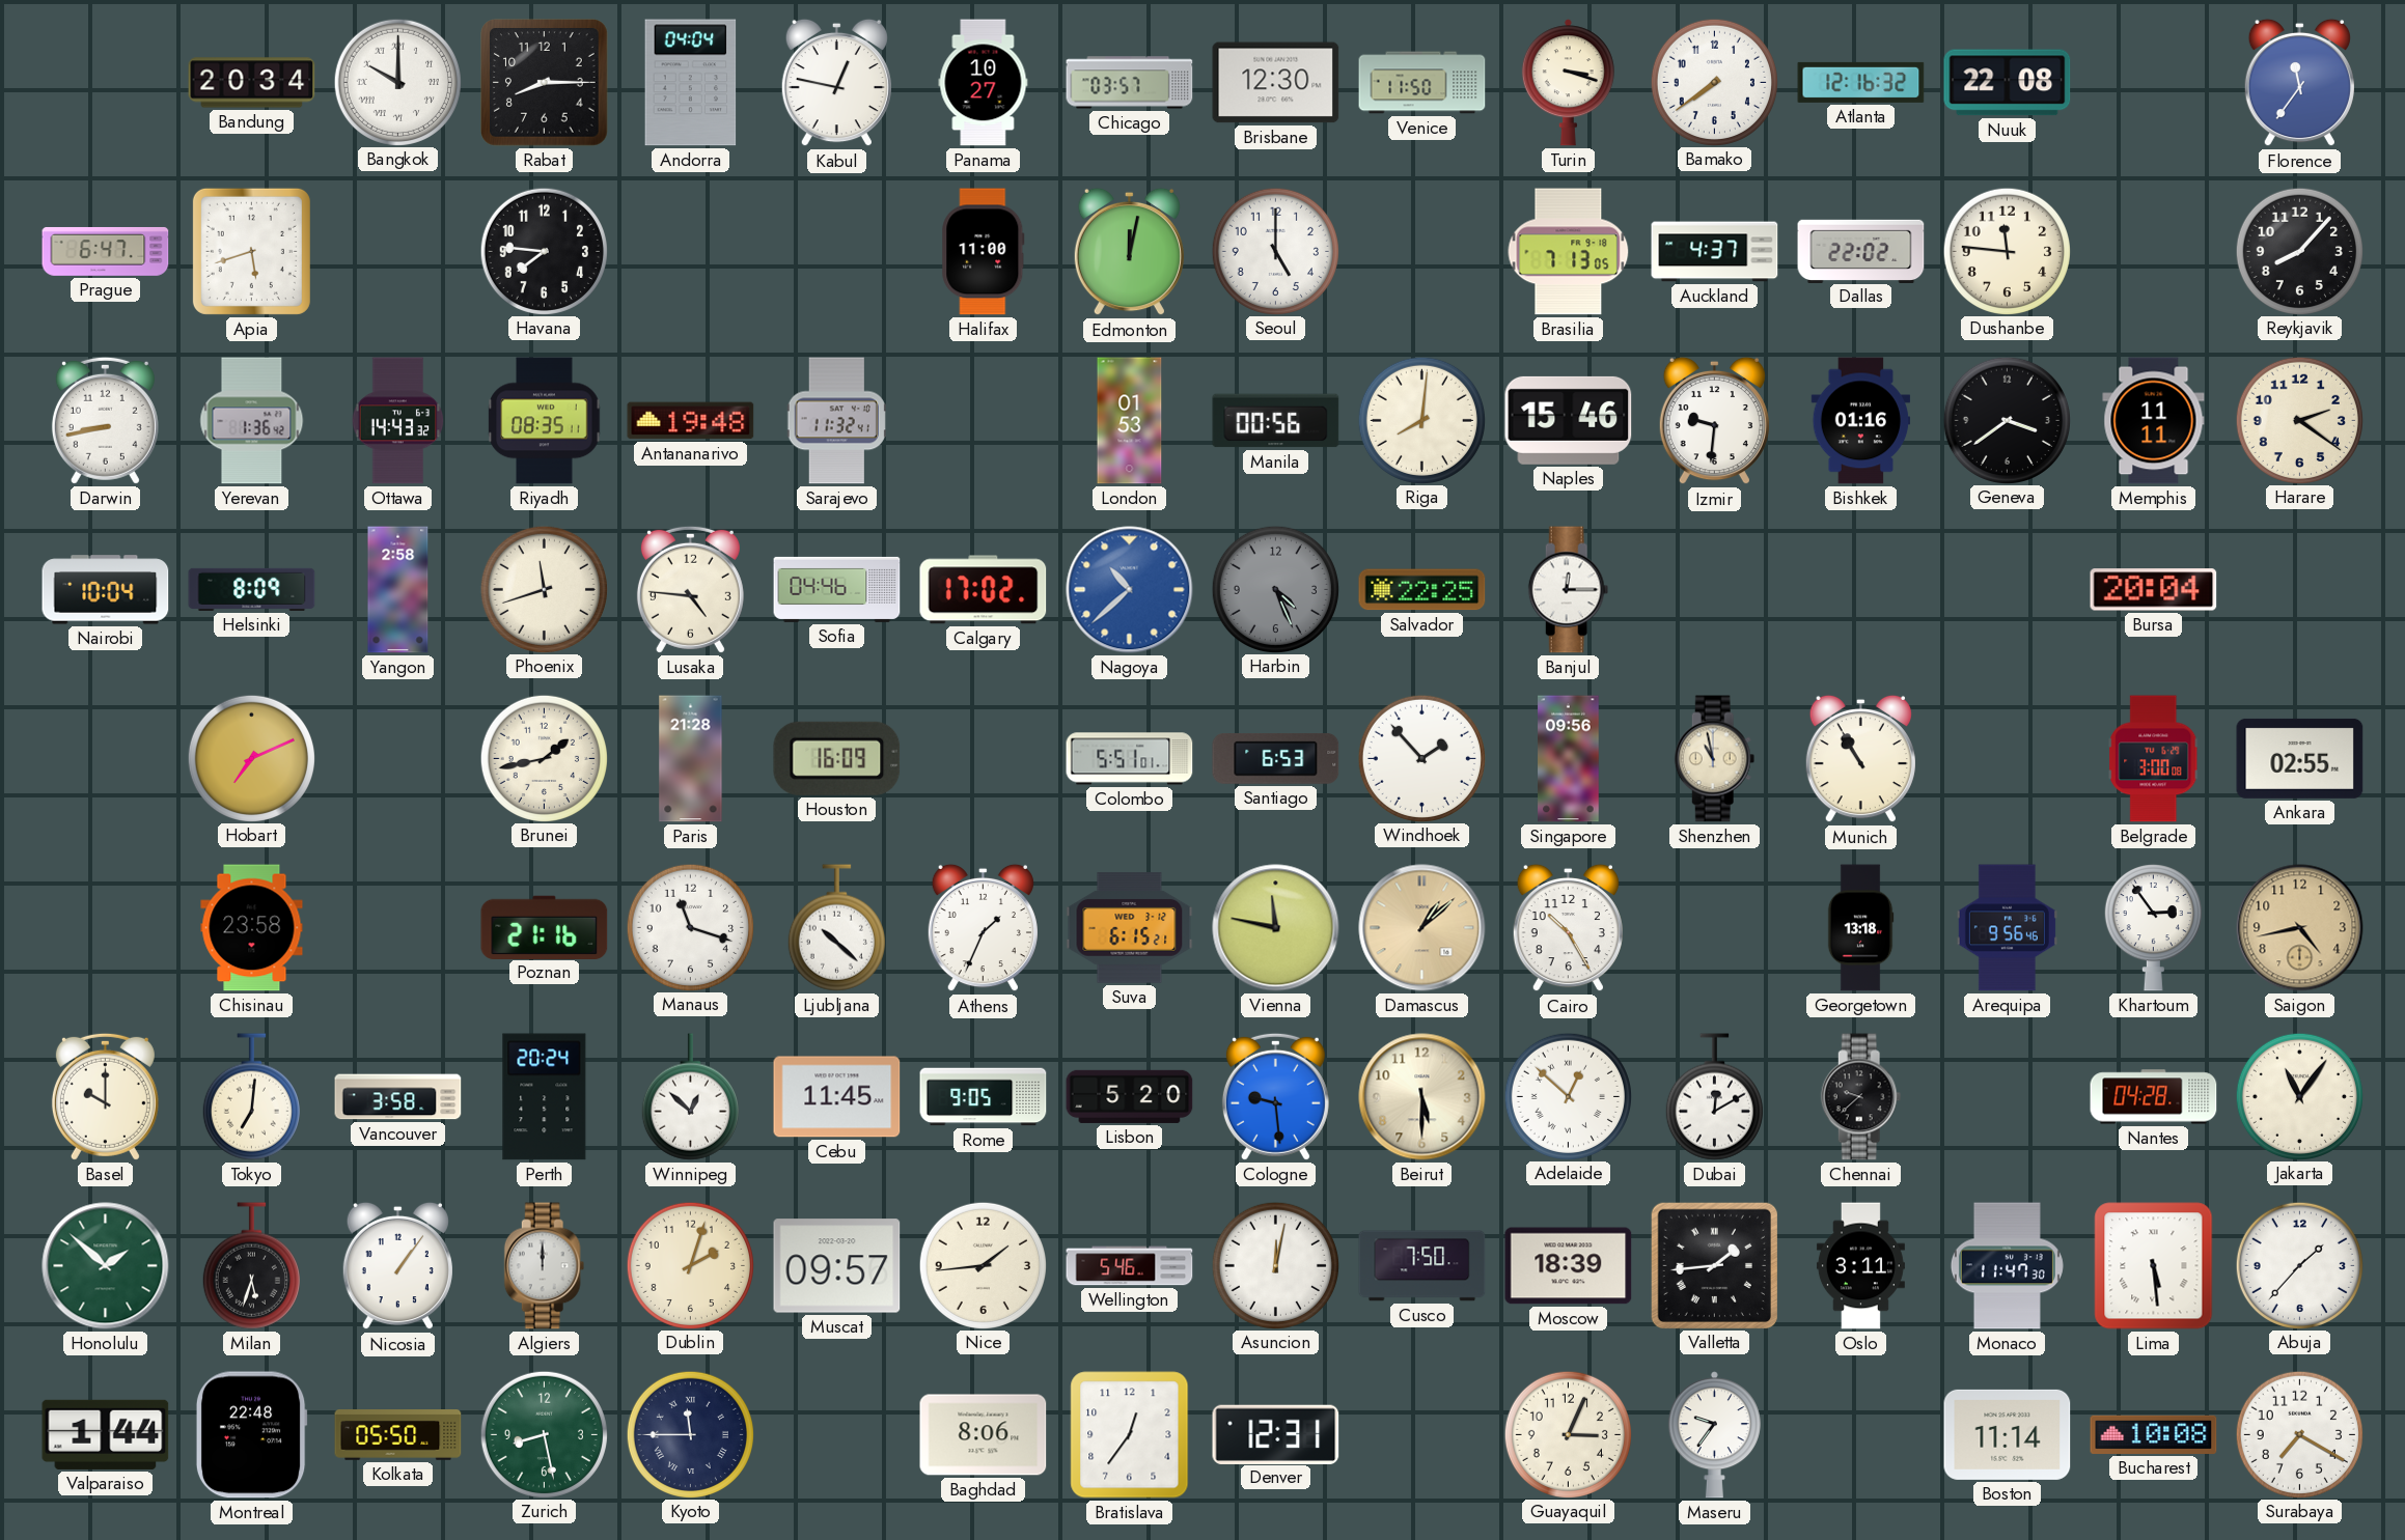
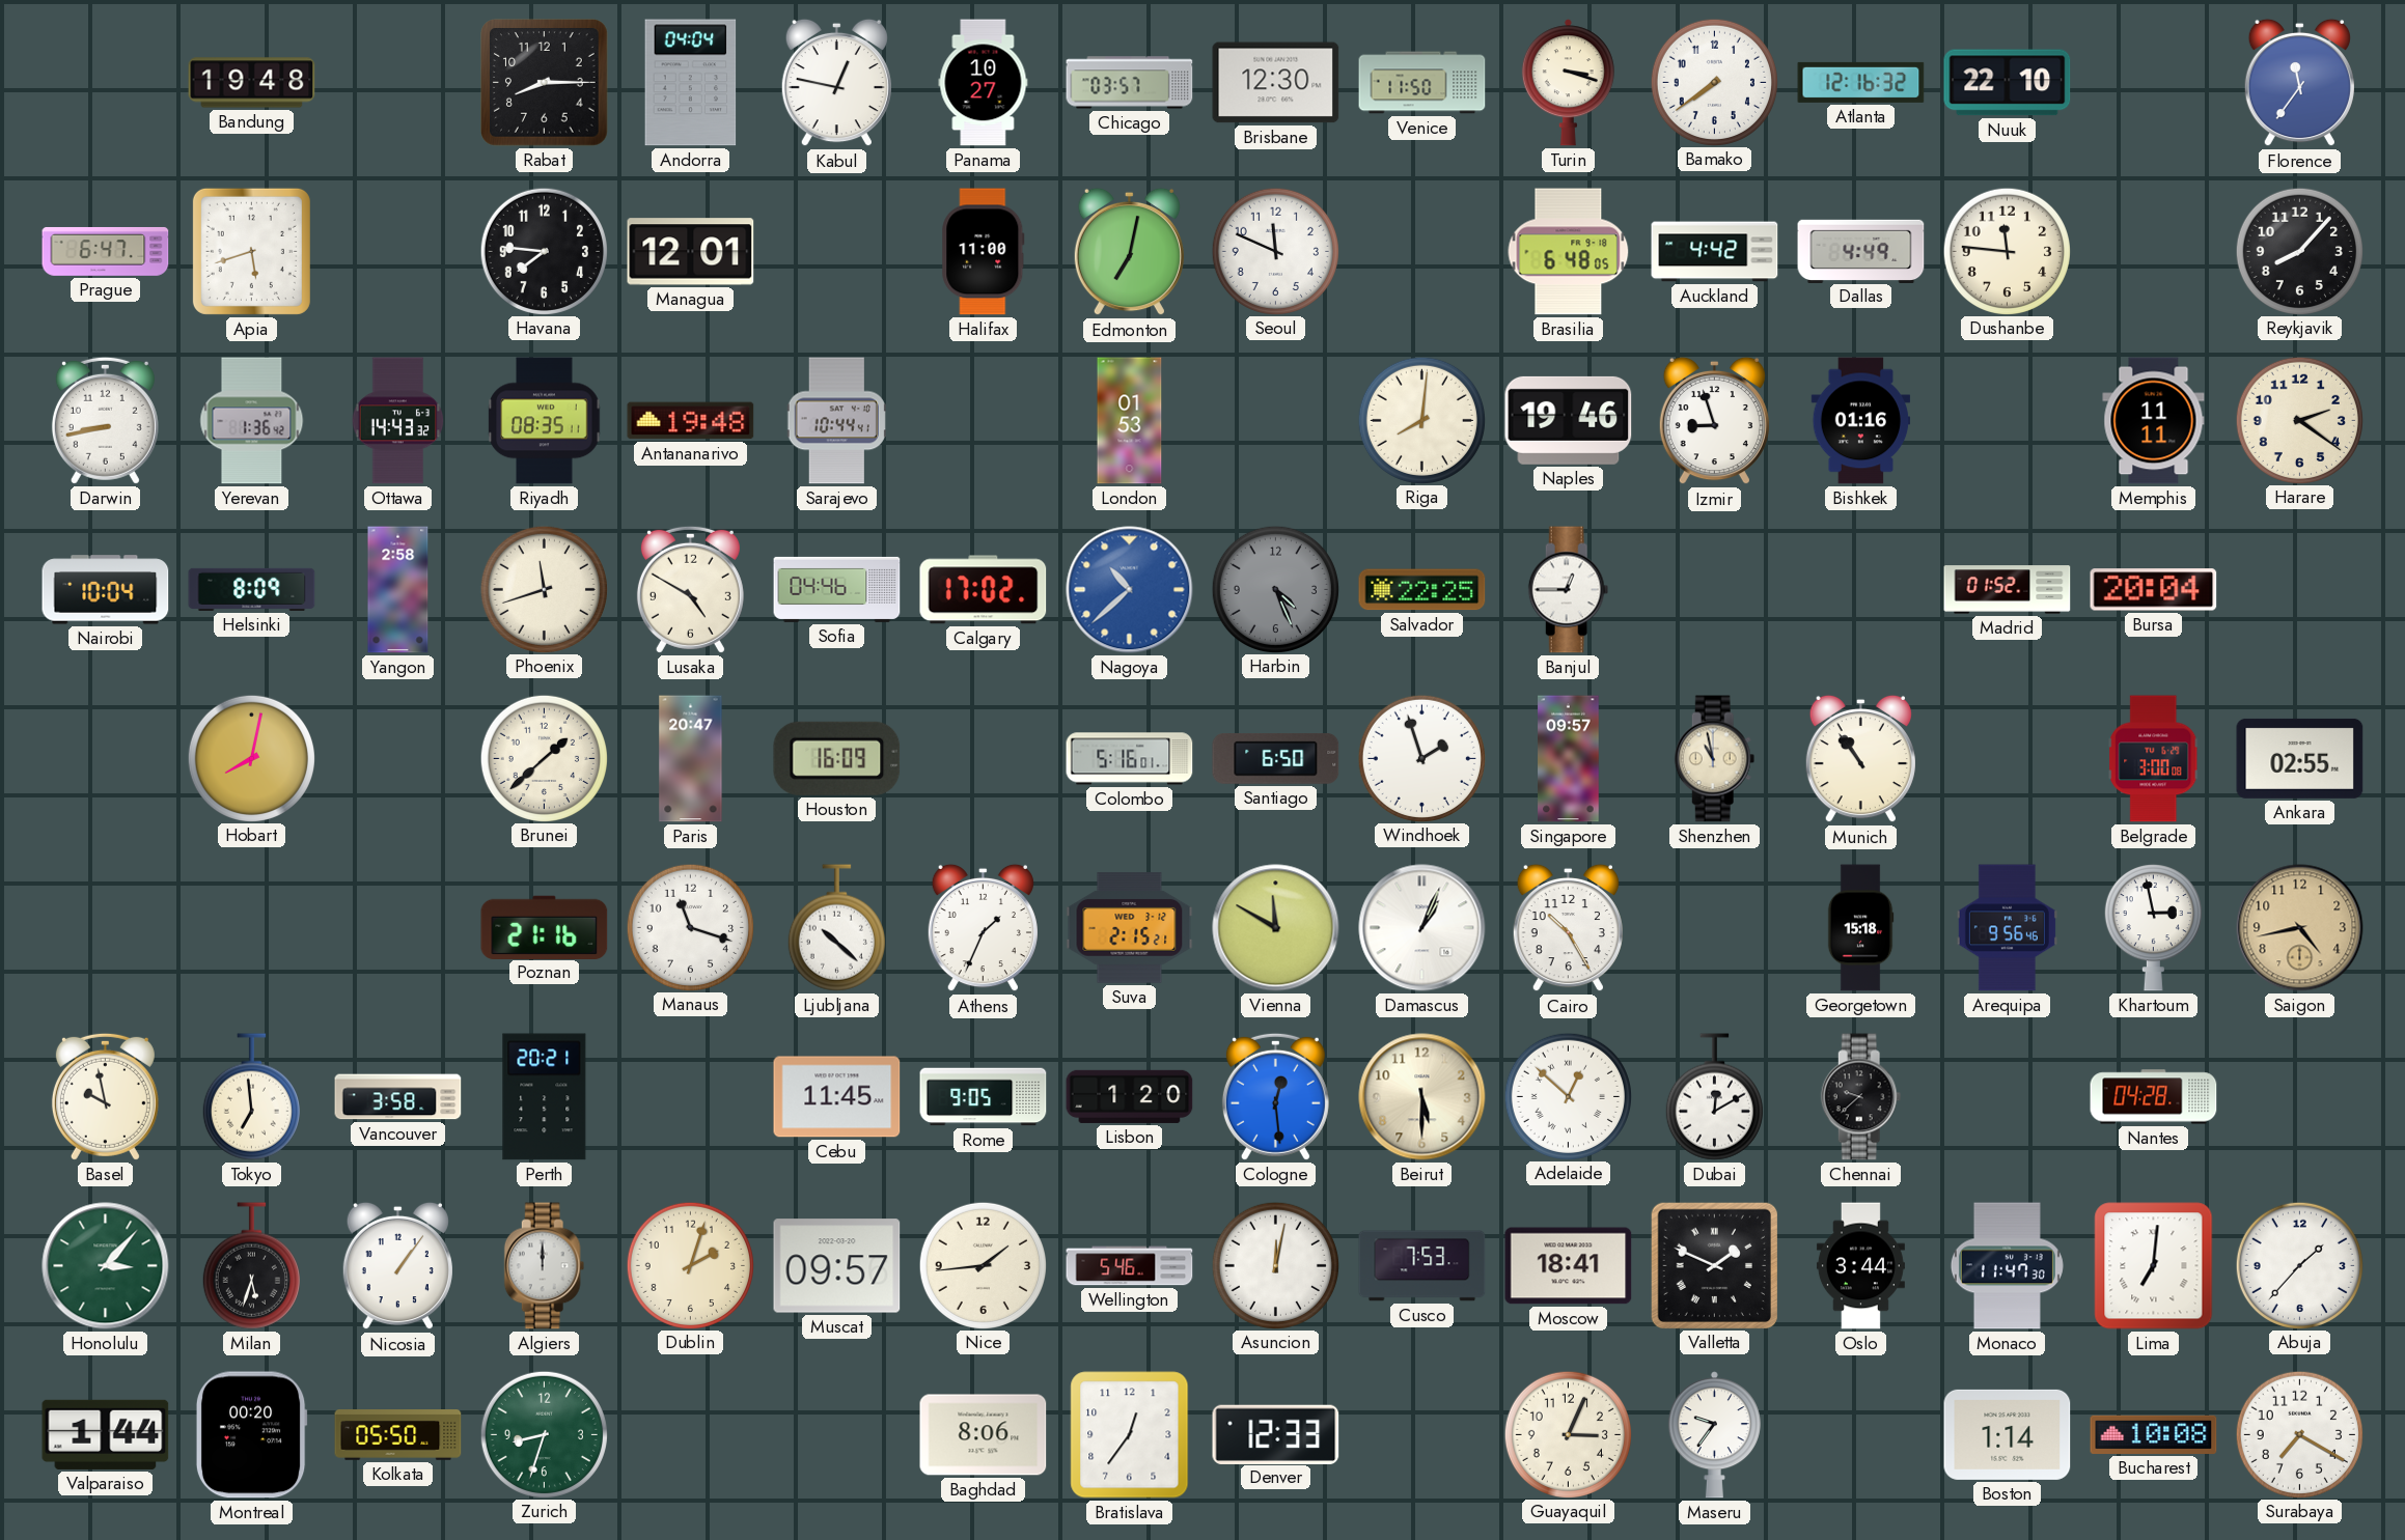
Bandung: 20:34 -> 19:48
Bangkok: 10:00 -> none
Nuuk: 22:08 -> 22:10
Managua: none -> 12:01
Edmonton: 12:02 -> 7:02
Seoul: 5:00 -> 11:49
Brasilia: 7:13 -> 6:48
Auckland: 4:37 -> 4:42
Dallas: 22:02 -> 4:49
Sarajevo: 11:32 -> 10:44
Manila: 00:56 -> none
Naples: 15:46 -> 19:46
Izmir: 9:31 -> 8:57
Geneva: 3:39 -> none
Lusaka: 4:46 -> 4:50
Banjul: 12:15 -> 12:45
Madrid: none -> 01:52
Hobart: 7:11 -> 8:02
Brunei: 1:43 -> 1:38
Paris: 21:28 -> 20:47
Colombo: 5:51 -> 5:16
Santiago: 6:53 -> 6:50
Windhoek: 1:53 -> 1:57
Singapore: 09:56 -> 09:57
Munich: 10:55 -> 10:54
Chisinau: 23:58 -> none
Suva: 6:15 -> 2:15
Vienna: 11:47 -> 11:50
Damascus: 1:08 -> 1:04
Damascus dial: champagne -> white
Georgetown: 13:18 -> 15:18
Khartoum: 2:54 -> 2:58
Basel: 10:00 -> 9:58
Tokyo: 7:01 -> 6:59
Perth: 20:24 -> 20:21
Winnipeg: 12:52 -> none
Lisbon: 5:20 -> 1:20
Cologne: 9:29 -> 12:29
Jakarta: 11:06 -> none
Honolulu: 1:52 -> 3:07
Cusco: 7:50 -> 7:53
Moscow: 18:39 -> 18:41
Valletta: 1:44 -> 1:49
Oslo: 3:11 -> 3:44
Lima: 5:29 -> 7:01
Montreal: 22:48 -> 00:20
Zurich: 8:28 -> 8:33
Kyoto: 11:45 -> none
Denver: 12:31 -> 12:33
Boston: 11:14 -> 1:14
